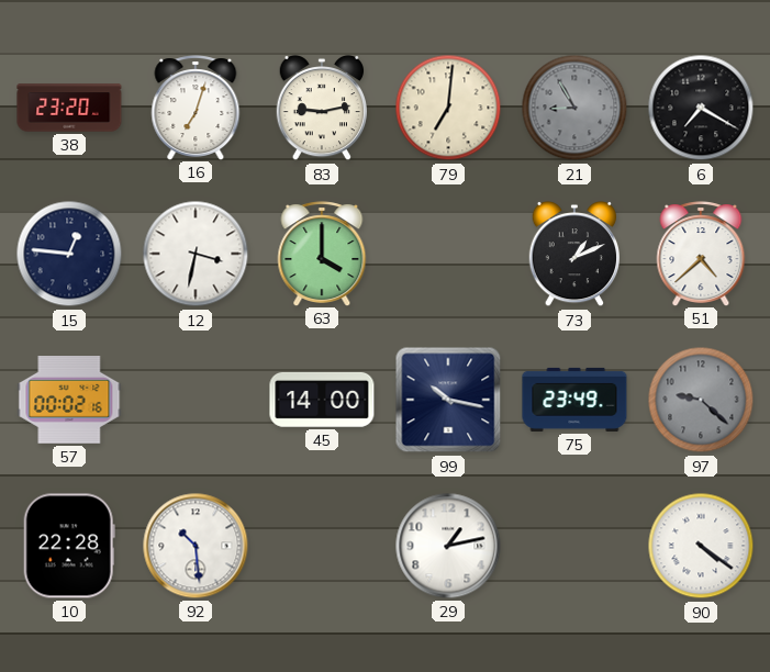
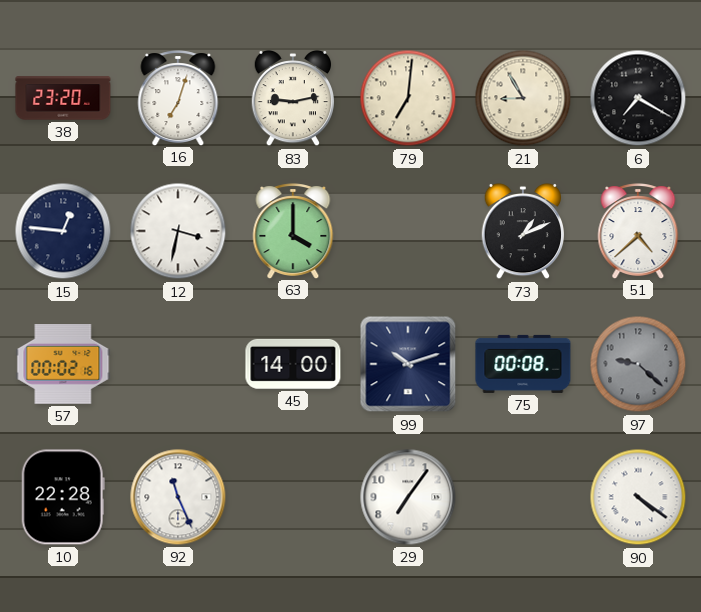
21 dial: grey -> cream
99: 10:17 -> 10:12
75: 23:49 -> 00:08
92: 10:29 -> 11:26
29: 1:13 -> 7:06
